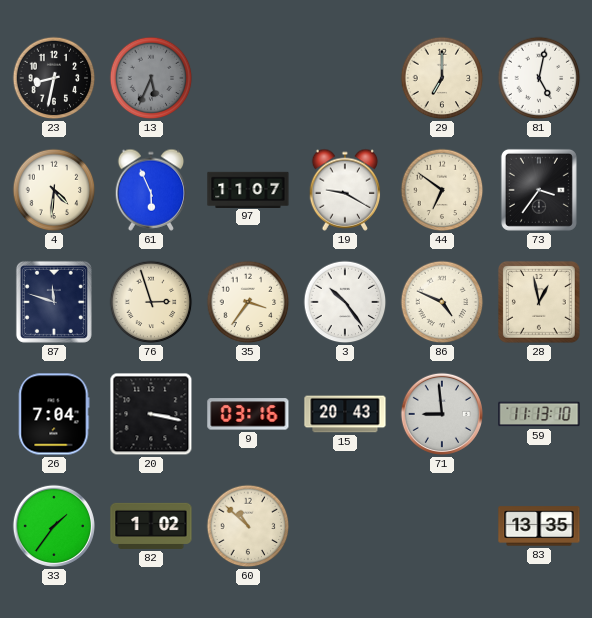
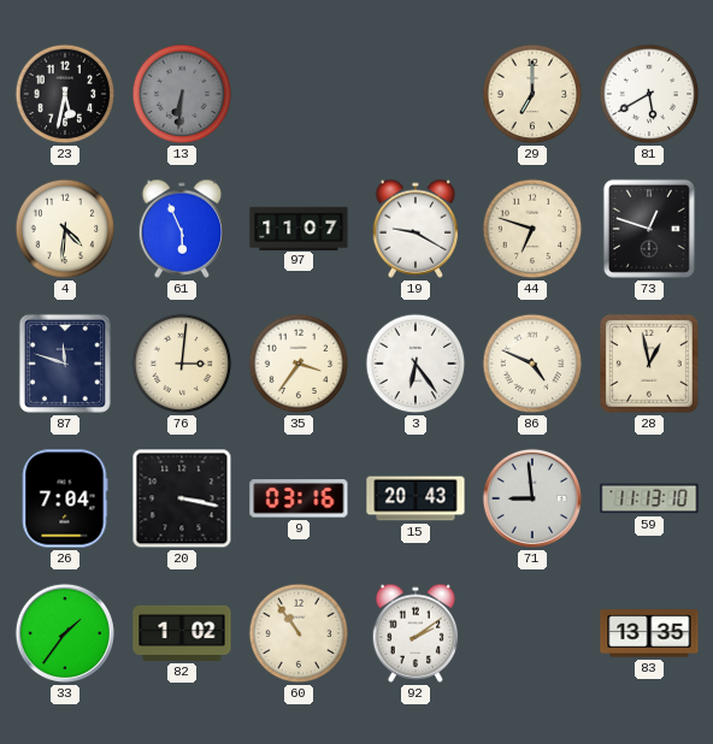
23: 8:32 -> 5:32
13: 5:34 -> 6:31
81: 5:02 -> 5:40
44: 6:51 -> 6:48
73: 3:36 -> 12:48
76: 2:57 -> 3:01
3: 10:24 -> 6:24
60: 10:52 -> 10:54
92: none -> 2:09
